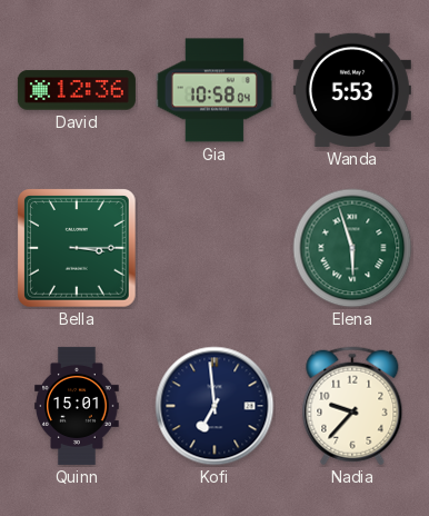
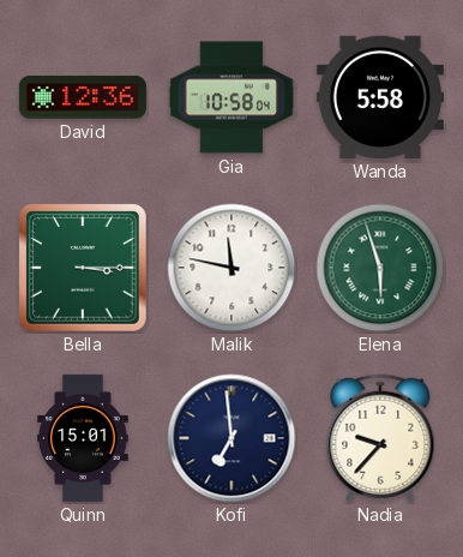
Wanda: 5:53 -> 5:58
Malik: none -> 11:47
